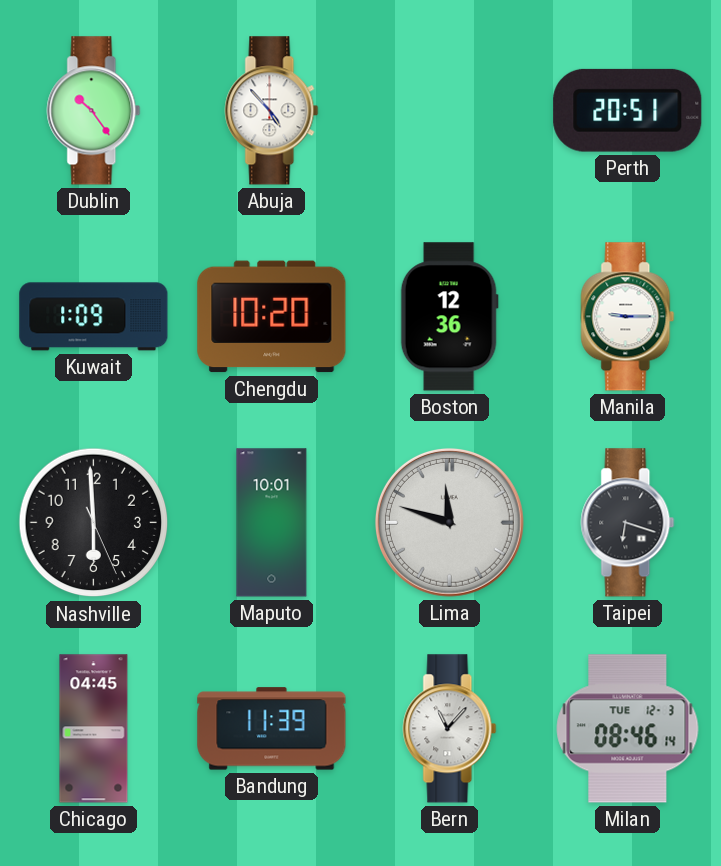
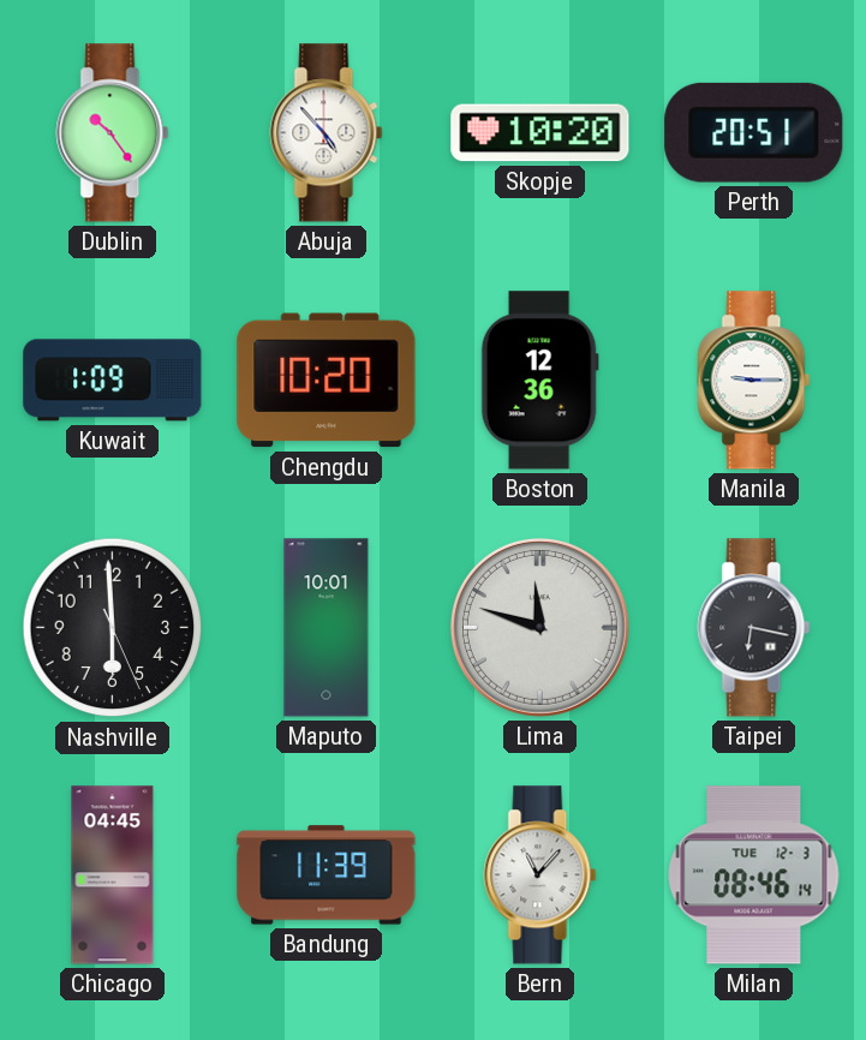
Skopje: none -> 10:20
Taipei: 6:18 -> 6:17
